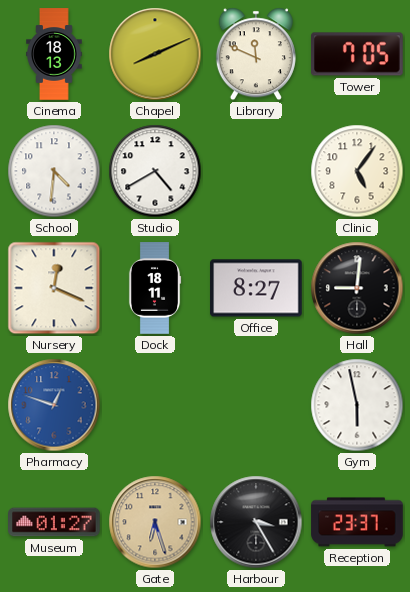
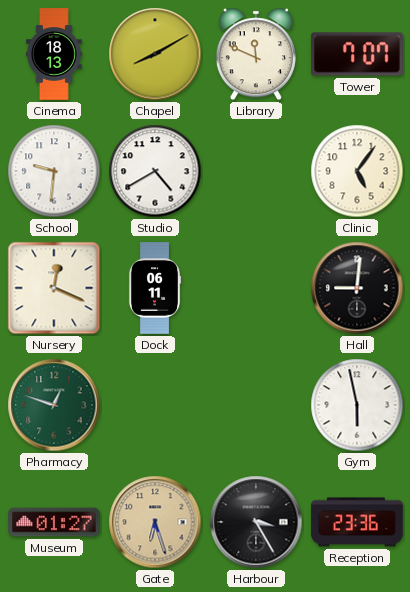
Chapel: 8:11 -> 8:10
Tower: 7:05 -> 7:07
School: 4:31 -> 9:31
Dock: 18:11 -> 06:11
Office: 8:27 -> none
Pharmacy dial: blue -> green
Reception: 23:37 -> 23:36
